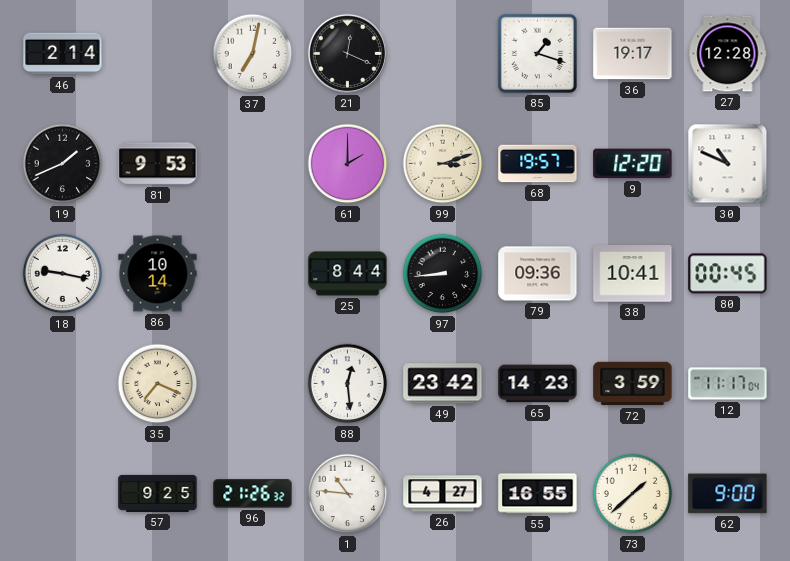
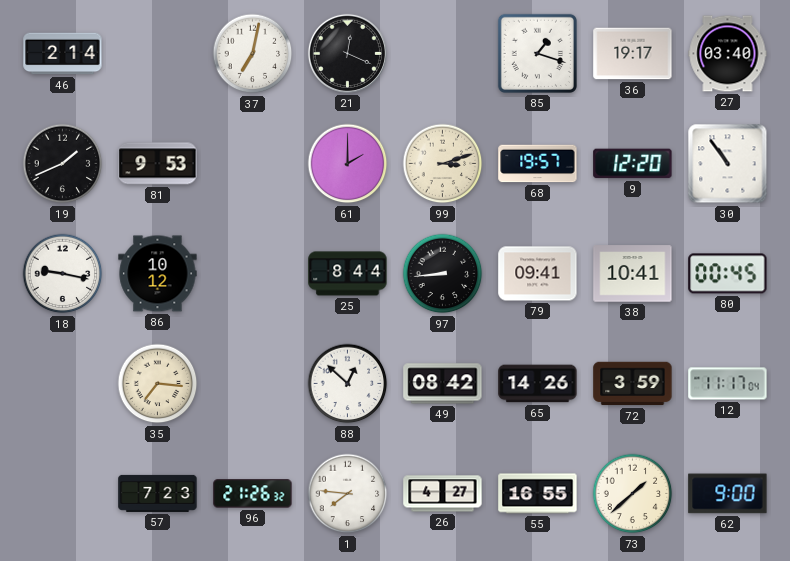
27: 12:28 -> 03:40
30: 10:49 -> 10:54
86: 10:14 -> 10:12
79: 09:36 -> 09:41
35: 7:19 -> 7:16
88: 12:29 -> 12:52
49: 23:42 -> 08:42
65: 14:23 -> 14:26
57: 9:25 -> 7:23
1: 10:46 -> 7:46
